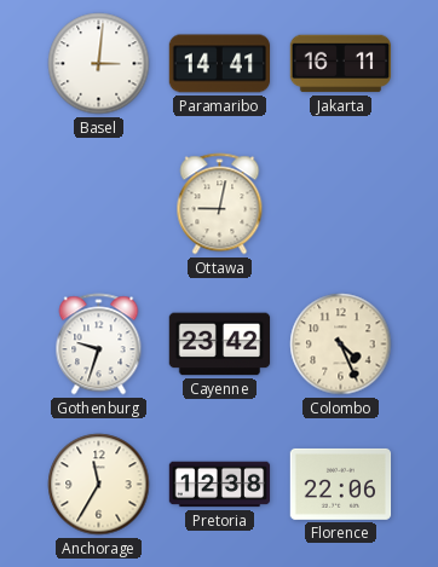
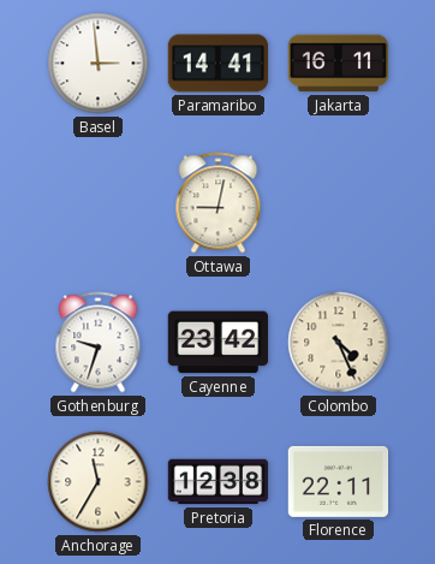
Basel: 3:01 -> 2:59
Florence: 22:06 -> 22:11
